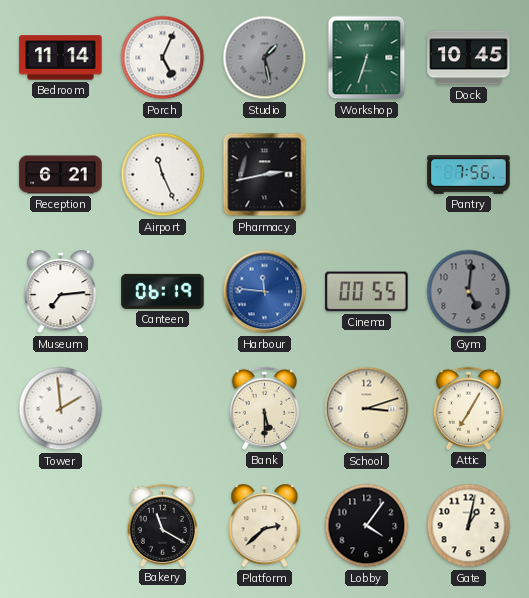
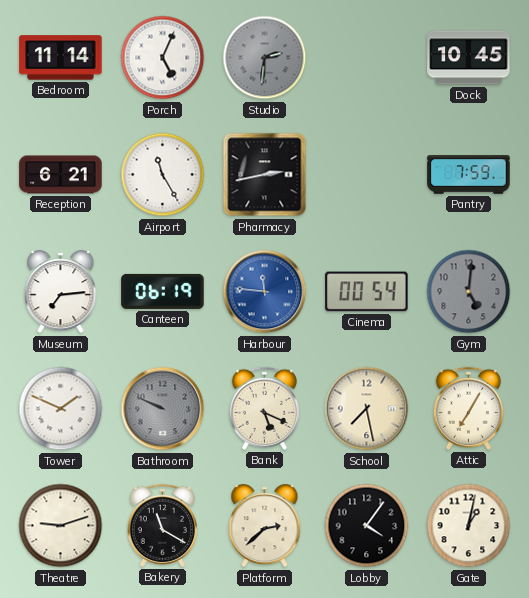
Studio: 1:28 -> 2:31
Workshop: 6:33 -> none
Airport: 11:26 -> 11:25
Pantry: 7:56 -> 7:59
Cinema: 00:55 -> 00:54
Tower: 1:59 -> 1:49
Bathroom: none -> 9:49
Bank: 5:30 -> 5:19
School: 3:12 -> 7:28
Theatre: none -> 9:12
